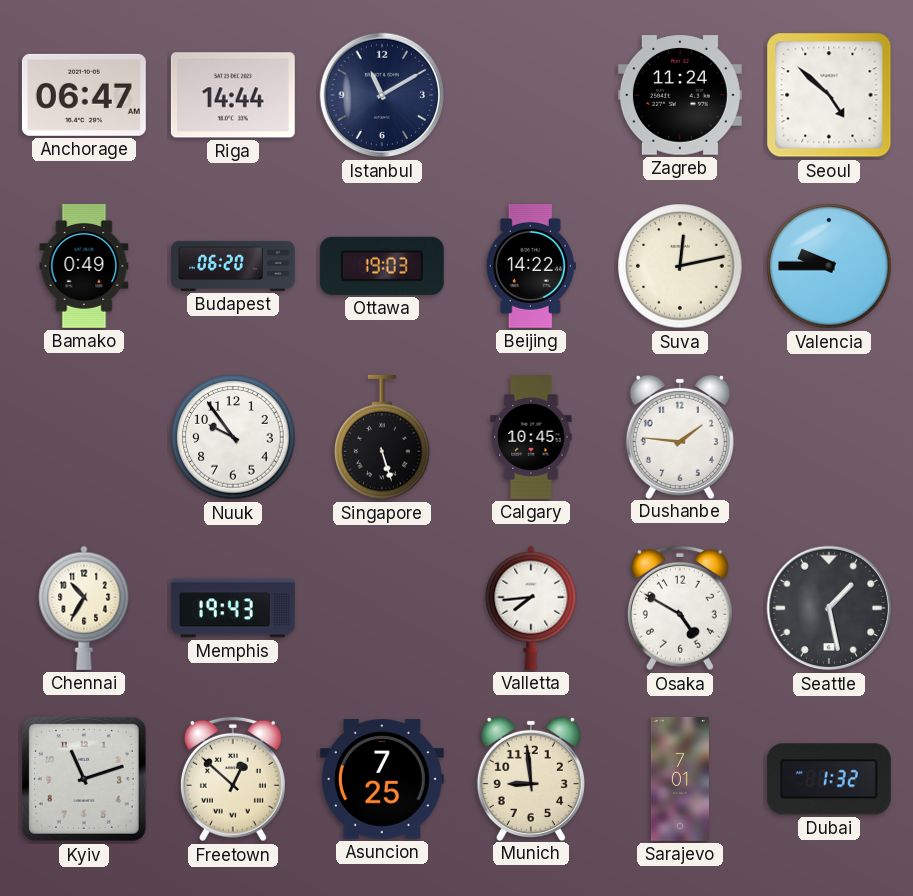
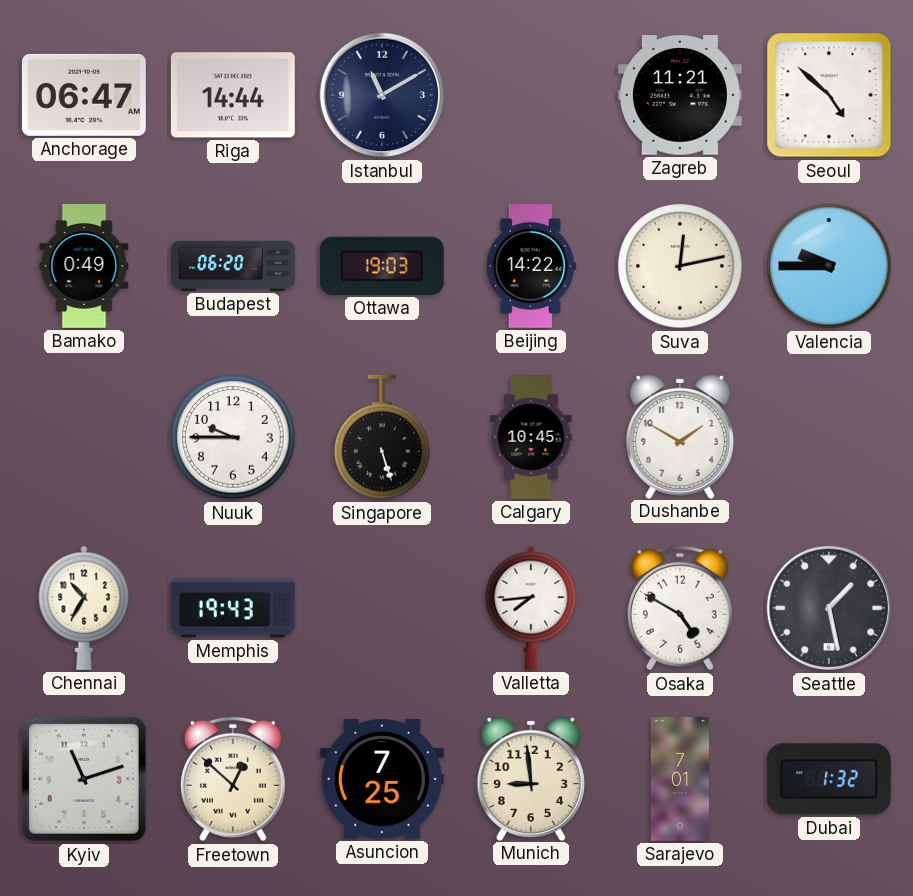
Zagreb: 11:24 -> 11:21
Nuuk: 9:54 -> 9:45
Dushanbe: 1:46 -> 1:50
